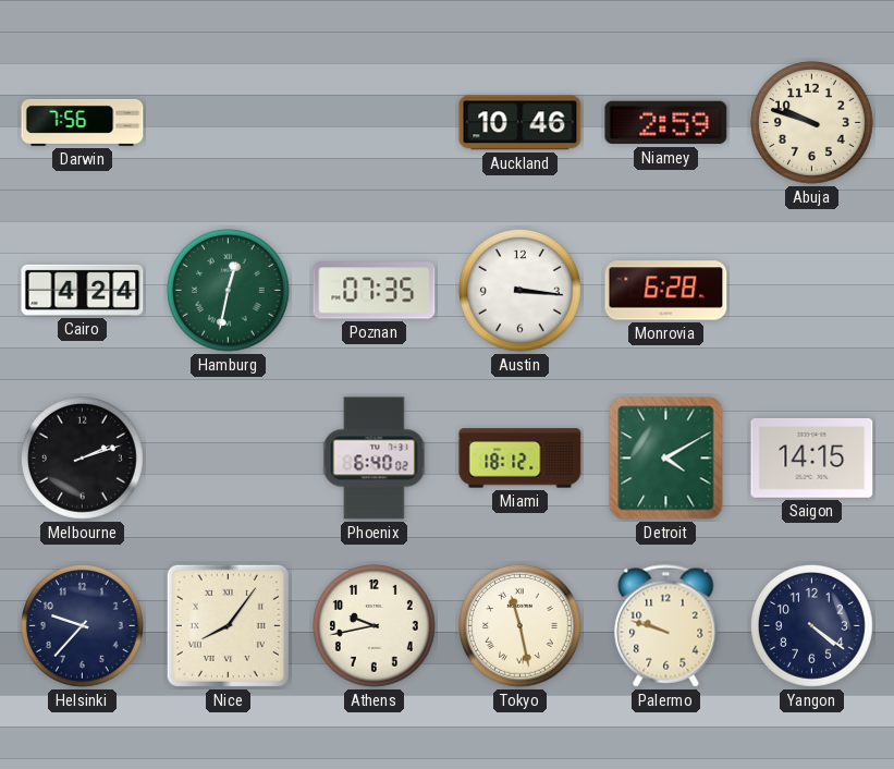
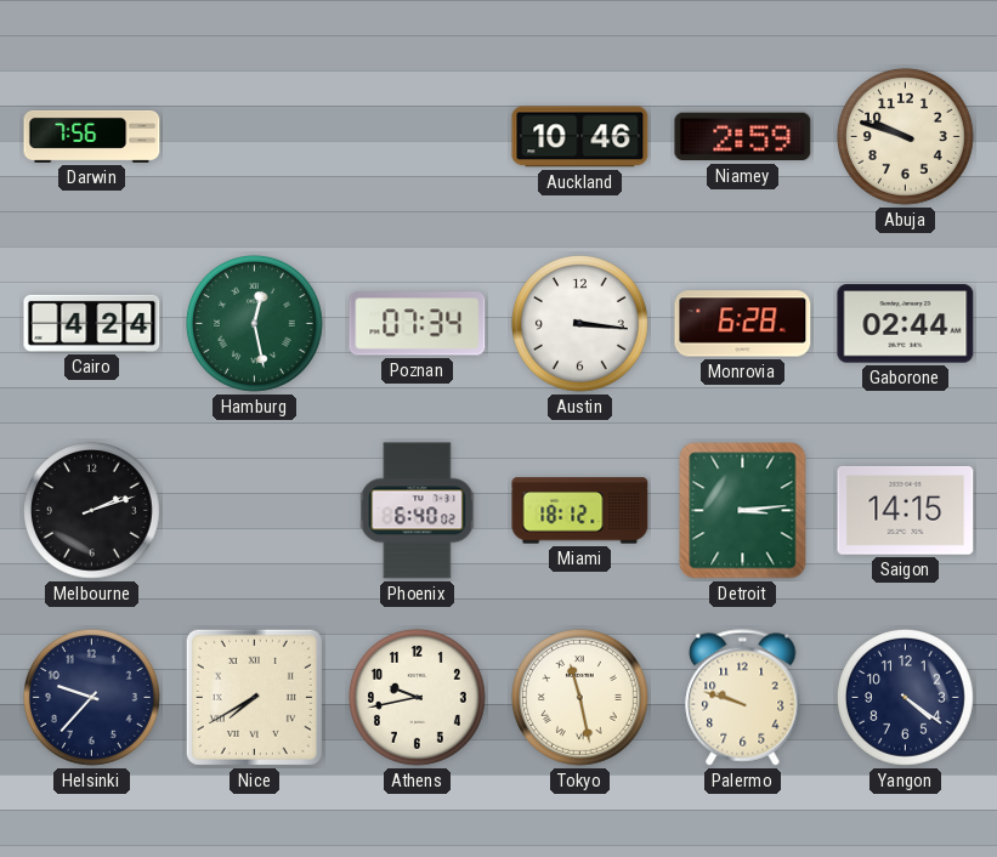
Hamburg: 12:32 -> 12:28
Poznan: 07:35 -> 07:34
Gaborone: none -> 02:44
Detroit: 4:10 -> 3:14
Nice: 8:06 -> 7:40
